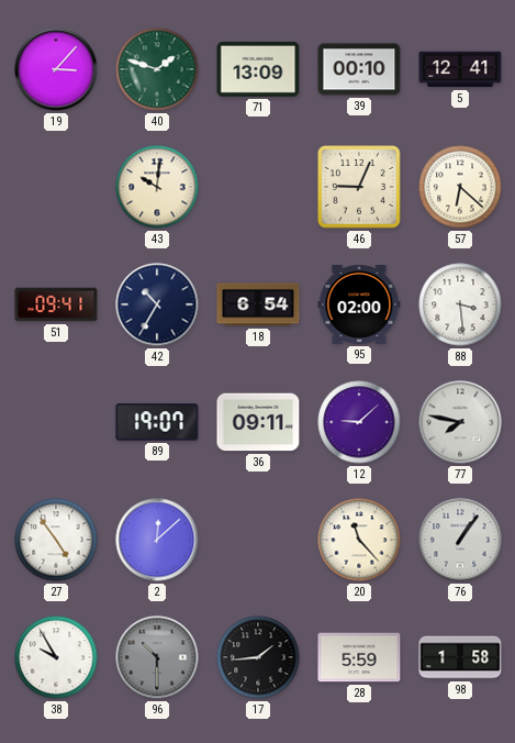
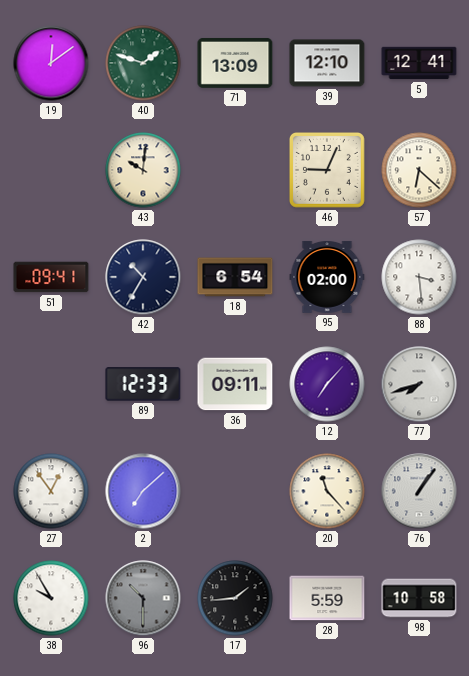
19: 3:07 -> 12:09
39: 00:10 -> 12:10
89: 19:07 -> 12:33
12: 9:08 -> 7:07
77: 7:47 -> 7:42
27: 4:54 -> 12:54
2: 12:08 -> 7:08
98: 1:58 -> 10:58
